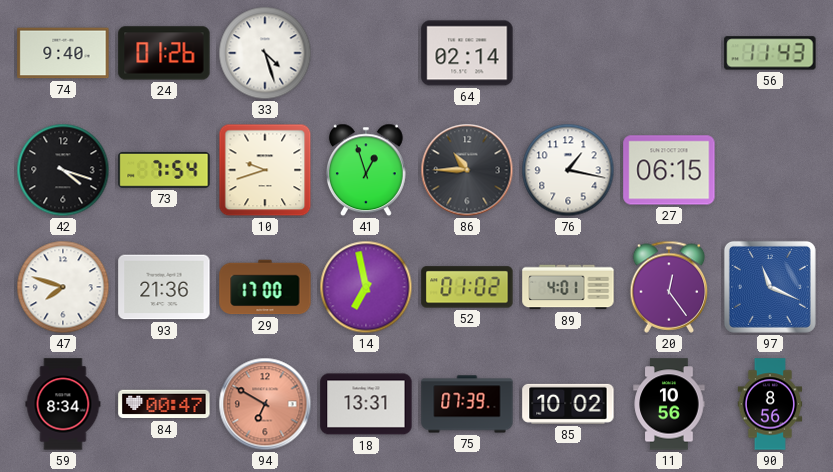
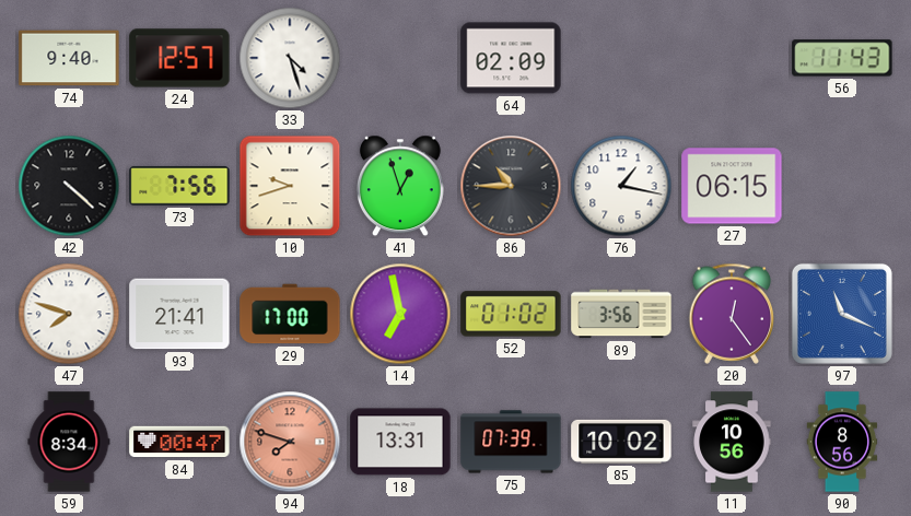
24: 01:26 -> 12:57
64: 02:14 -> 02:09
42: 4:18 -> 4:22
73: 7:54 -> 7:56
93: 21:36 -> 21:41
89: 4:01 -> 3:56
94: 6:50 -> 7:48
